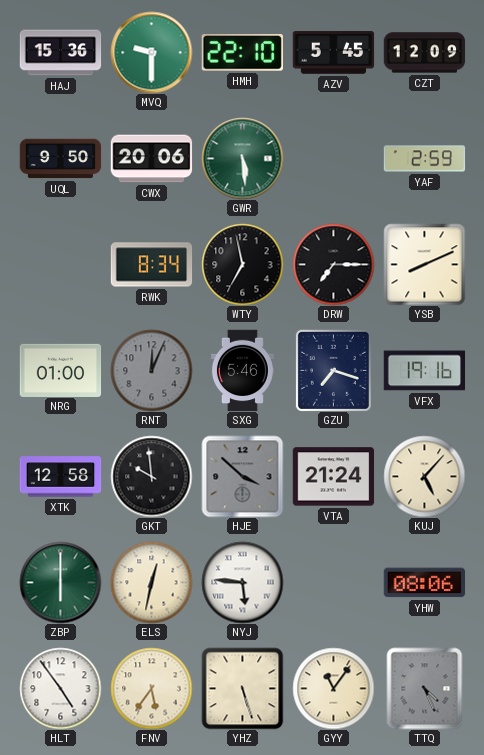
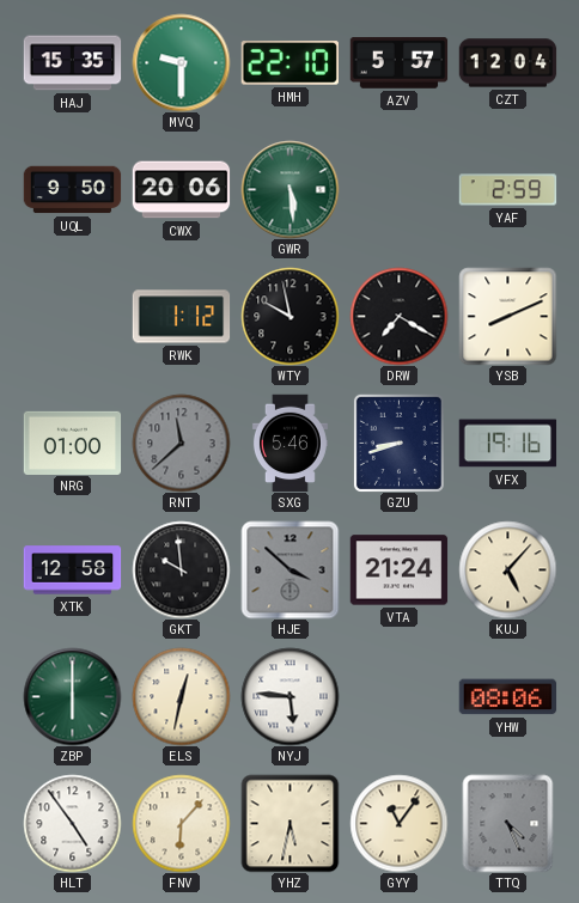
HAJ: 15:36 -> 15:35
AZV: 5:45 -> 5:57
CZT: 12:09 -> 12:04
RWK: 8:34 -> 1:12
WTY: 6:58 -> 9:58
DRW: 7:15 -> 7:20
RNT: 12:04 -> 11:38
GZU: 7:18 -> 8:42
FNV: 5:36 -> 6:07
YHZ: 5:27 -> 5:32
